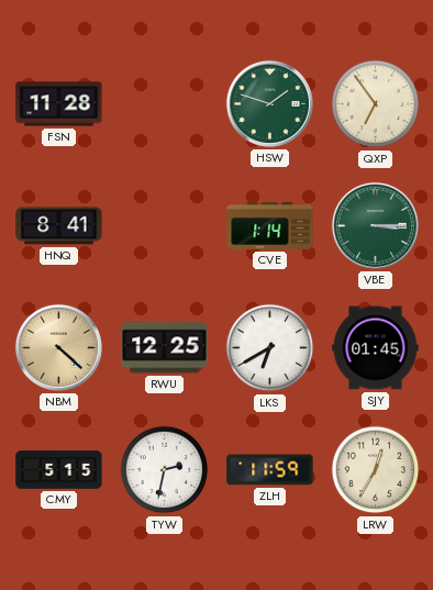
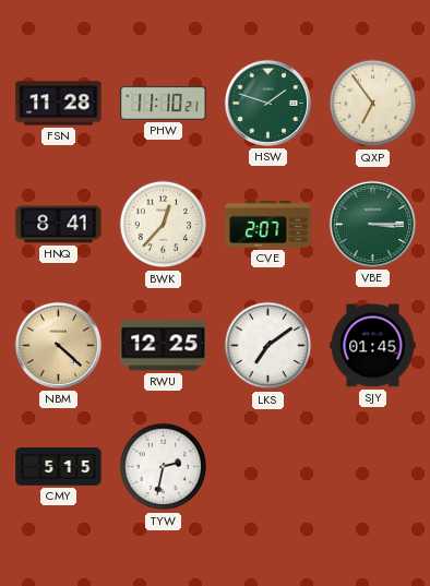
PHW: none -> 11:10
BWK: none -> 12:37
CVE: 1:14 -> 2:07
LKS: 6:40 -> 7:09
ZLH: 11:59 -> none
LRW: 12:35 -> none
